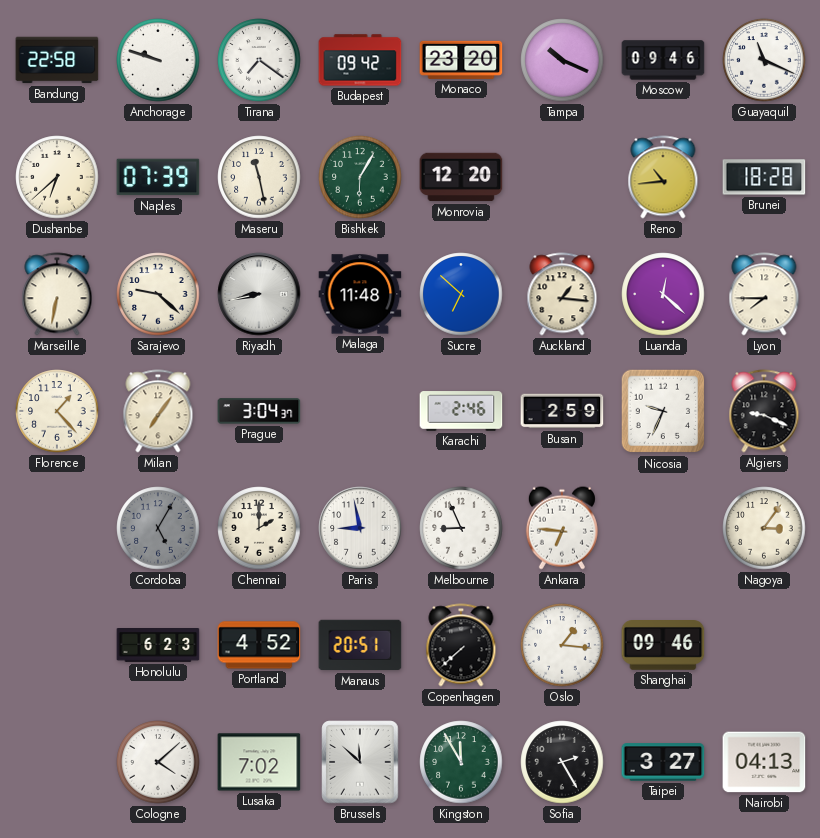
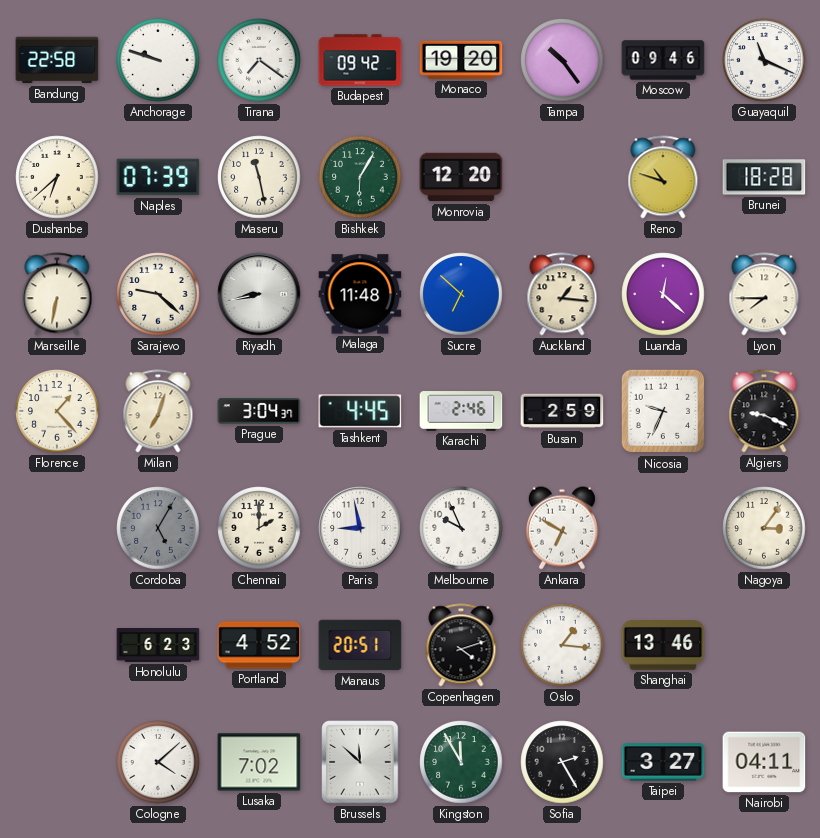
Monaco: 23:20 -> 19:20
Tampa: 10:19 -> 10:24
Reno: 10:44 -> 10:48
Milan: 7:06 -> 7:03
Tashkent: none -> 4:45
Melbourne: 8:56 -> 9:56
Ankara: 6:46 -> 6:50
Copenhagen: 7:38 -> 4:12
Shanghai: 09:46 -> 13:46
Nairobi: 04:13 -> 04:11
